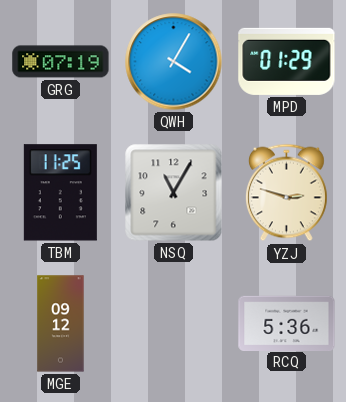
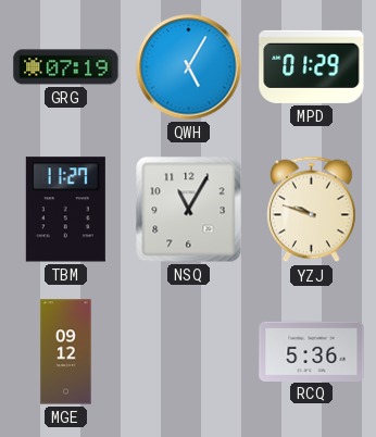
QWH: 4:05 -> 5:05
TBM: 11:25 -> 11:27
YZJ: 2:48 -> 9:48
